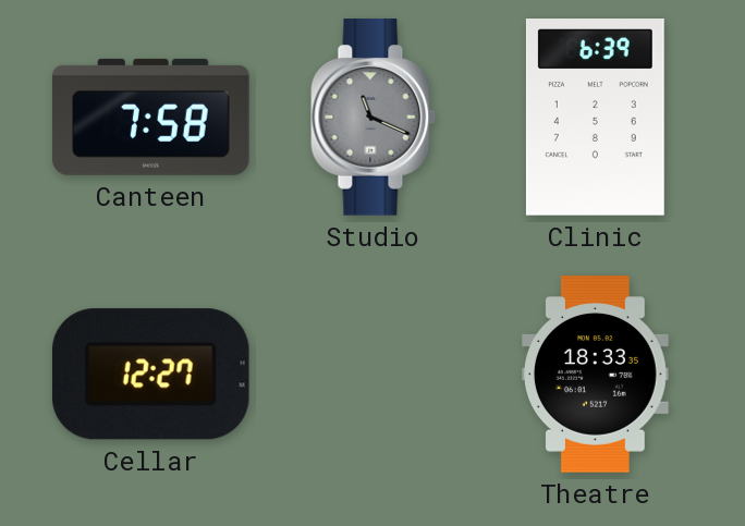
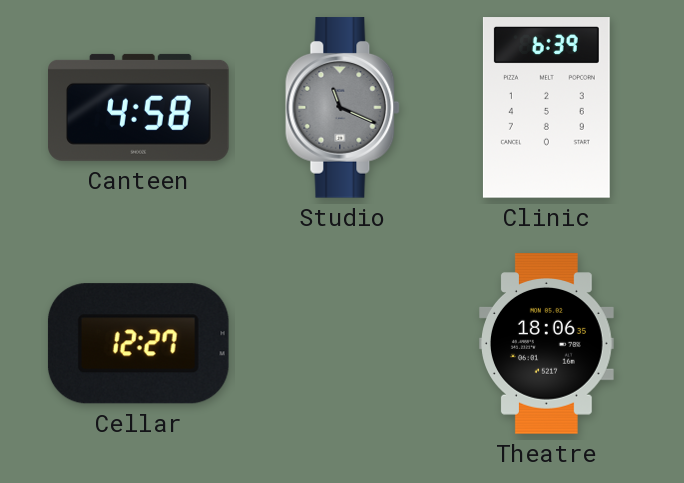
Canteen: 7:58 -> 4:58
Theatre: 18:33 -> 18:06
